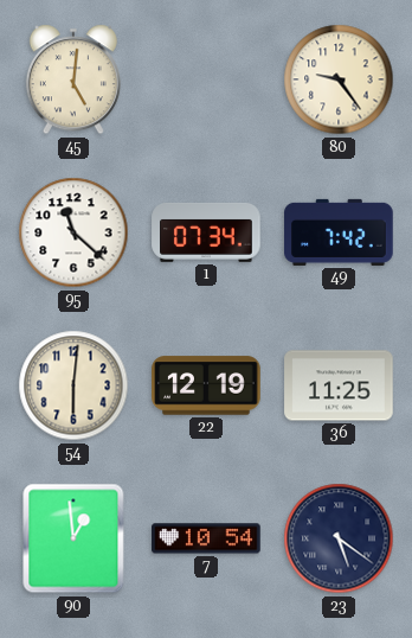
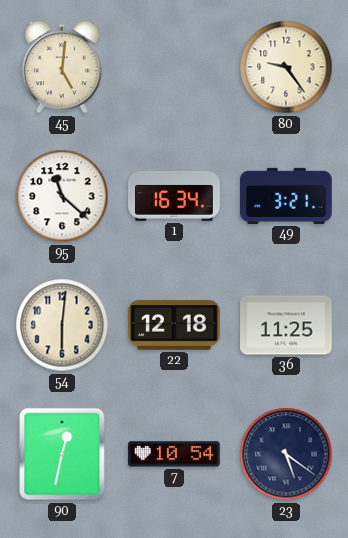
1: 07:34 -> 16:34
49: 7:42 -> 3:21
22: 12:19 -> 12:18
90: 12:59 -> 12:32
